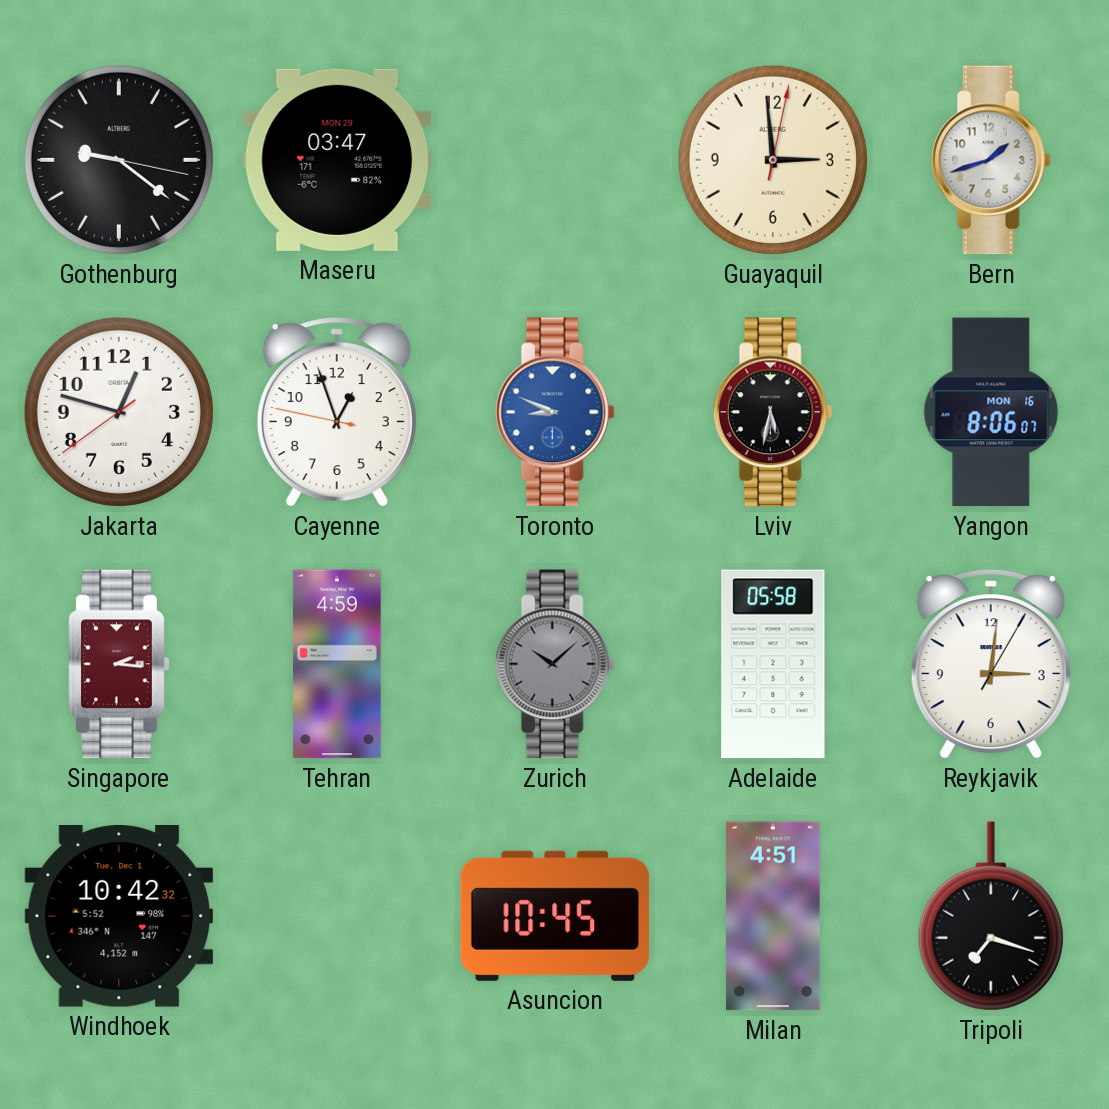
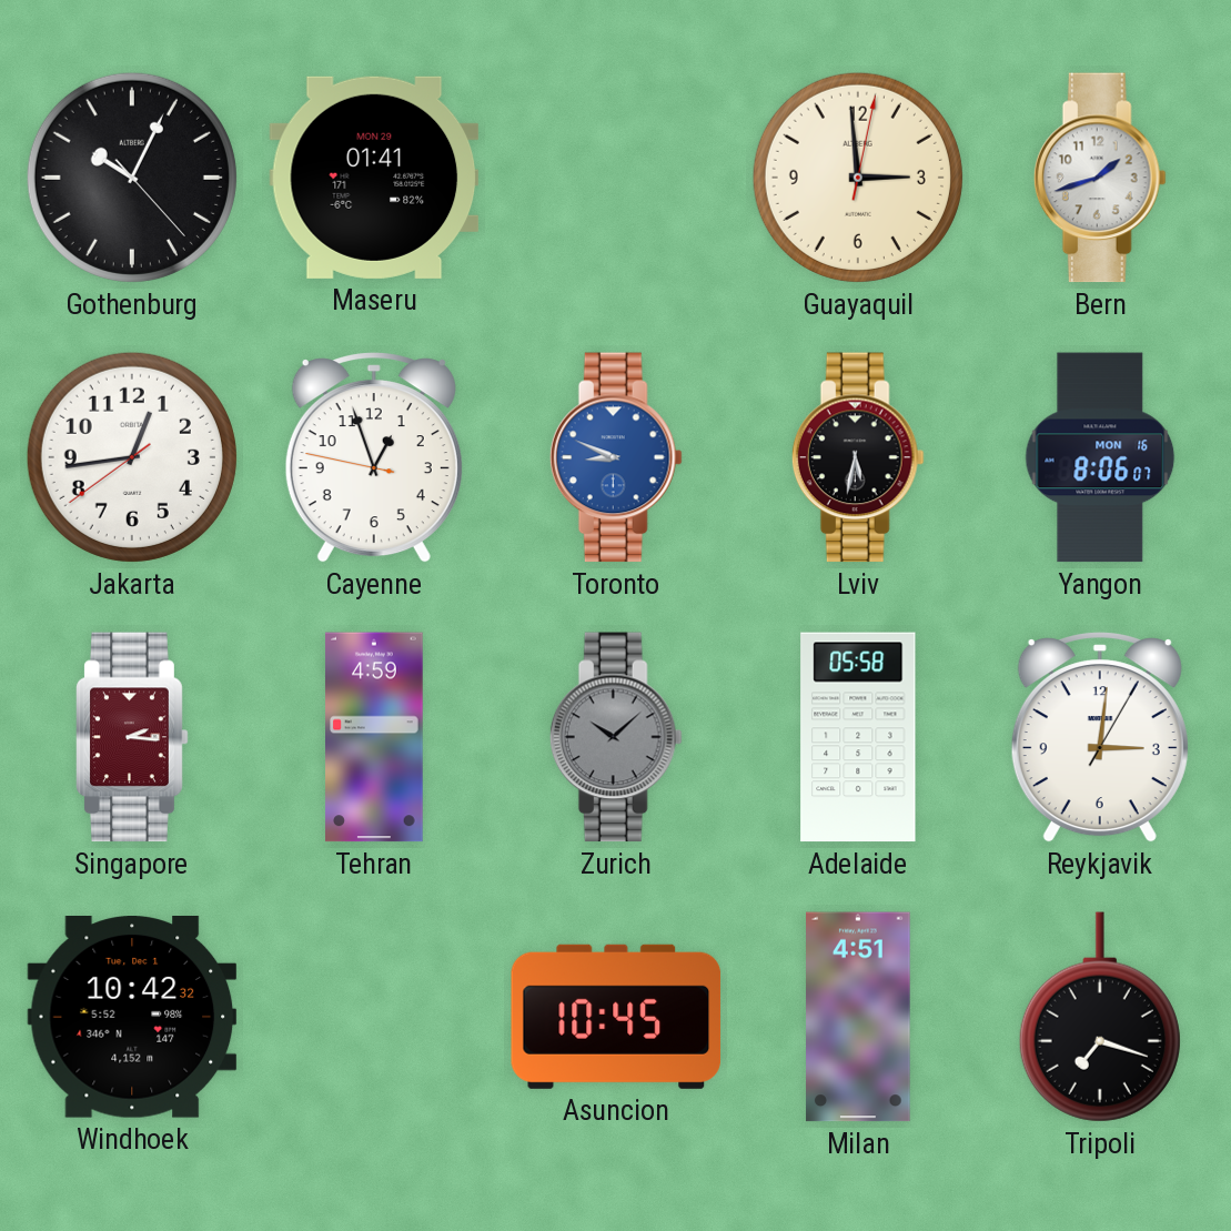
Gothenburg: 9:21 -> 10:04
Maseru: 03:47 -> 01:41
Jakarta: 12:47 -> 12:43
